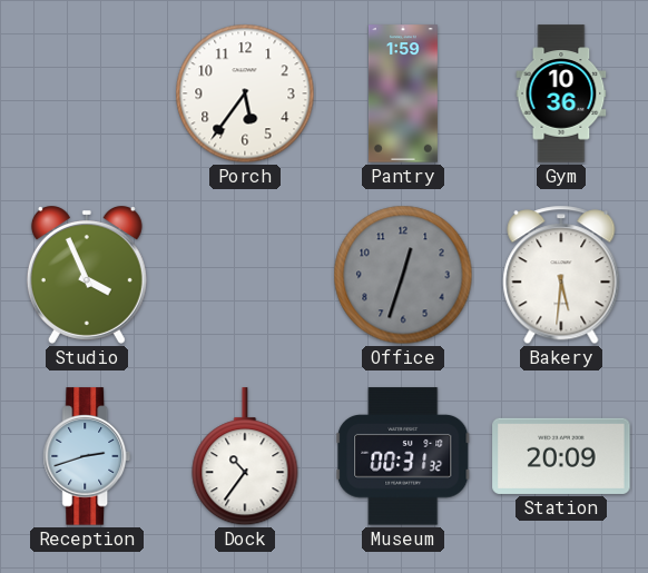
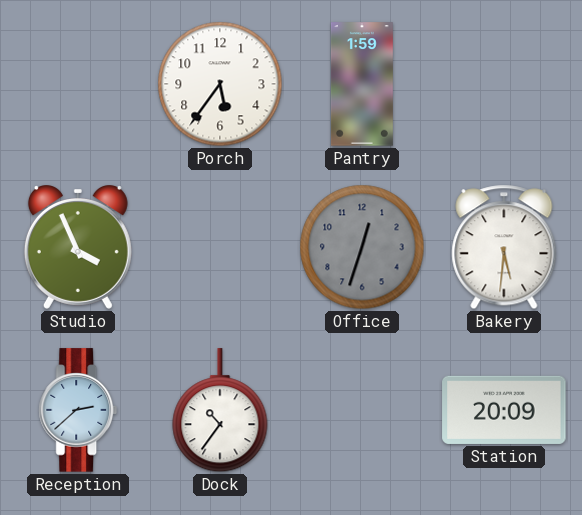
Gym: 10:36 -> none
Reception: 2:42 -> 2:38
Museum: 00:31 -> none
